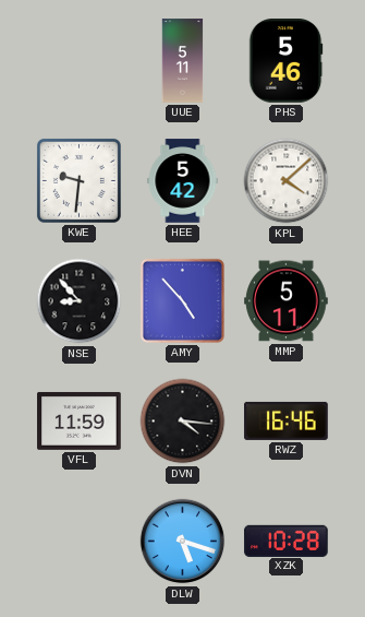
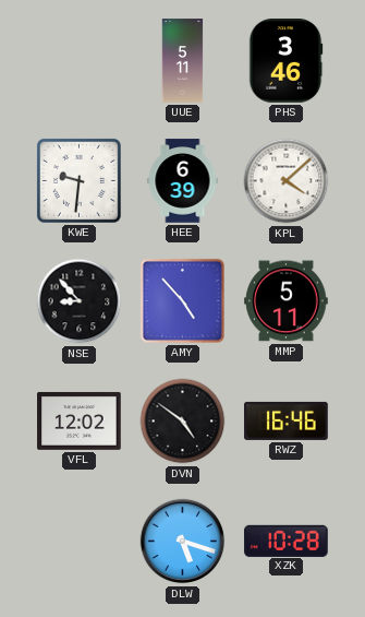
PHS: 5:46 -> 3:46
HEE: 5:42 -> 6:39
VFL: 11:59 -> 12:02
DVN: 4:16 -> 4:51
